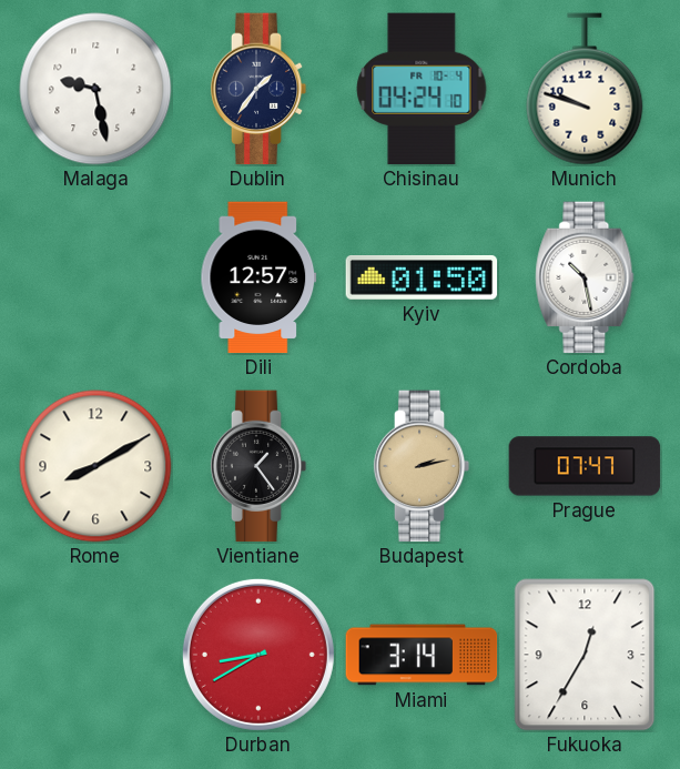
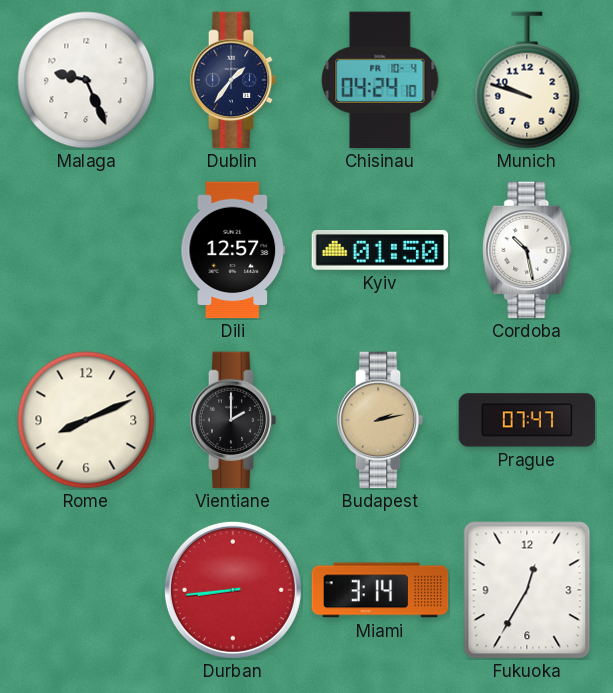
Malaga: 9:28 -> 9:26
Rome: 8:10 -> 8:11
Vientiane: 1:24 -> 2:00
Durban: 8:40 -> 8:44
